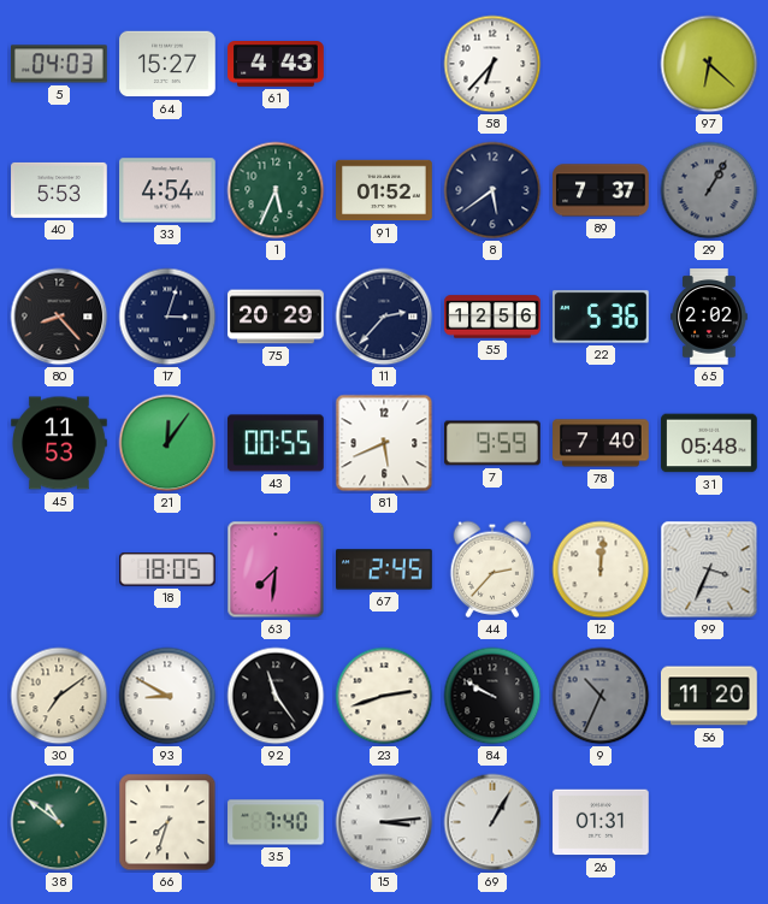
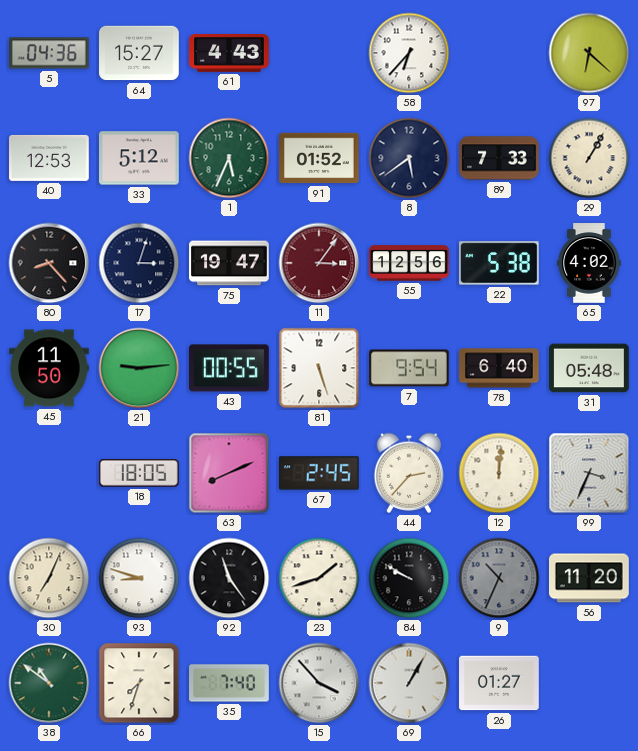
5: 04:03 -> 04:36
40: 5:53 -> 12:53
33: 4:54 -> 5:12
89: 7:37 -> 7:33
29 dial: grey -> cream
75: 20:29 -> 19:47
11: 2:37 -> 3:06
11 dial: navy -> burgundy
22: 5:36 -> 5:38
65: 2:02 -> 4:02
45: 11:53 -> 11:50
21: 12:06 -> 9:14
81: 5:41 -> 5:27
7: 9:59 -> 9:54
78: 7:40 -> 6:40
63: 7:31 -> 8:11
30: 7:09 -> 7:04
93: 8:50 -> 8:48
23: 2:42 -> 1:42
15: 3:14 -> 3:53
26: 01:31 -> 01:27
